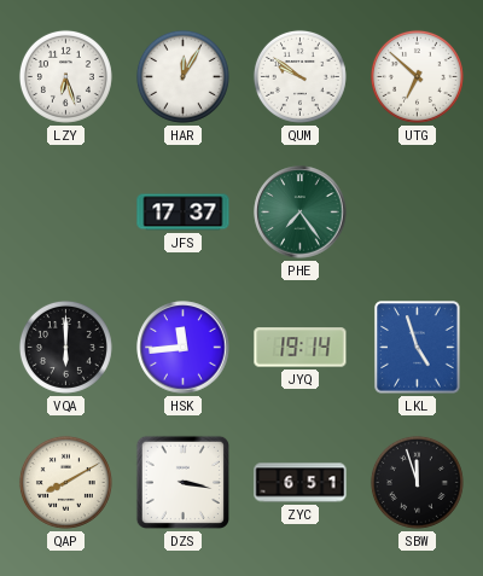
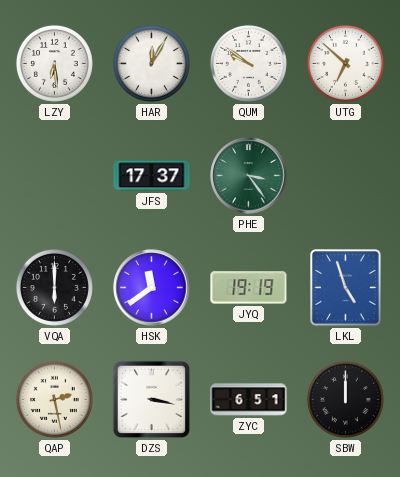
LZY: 6:27 -> 6:29
PHE: 7:24 -> 3:24
HSK: 11:44 -> 11:39
JYQ: 19:14 -> 19:19
QAP: 8:10 -> 2:28
SBW: 11:57 -> 12:00
